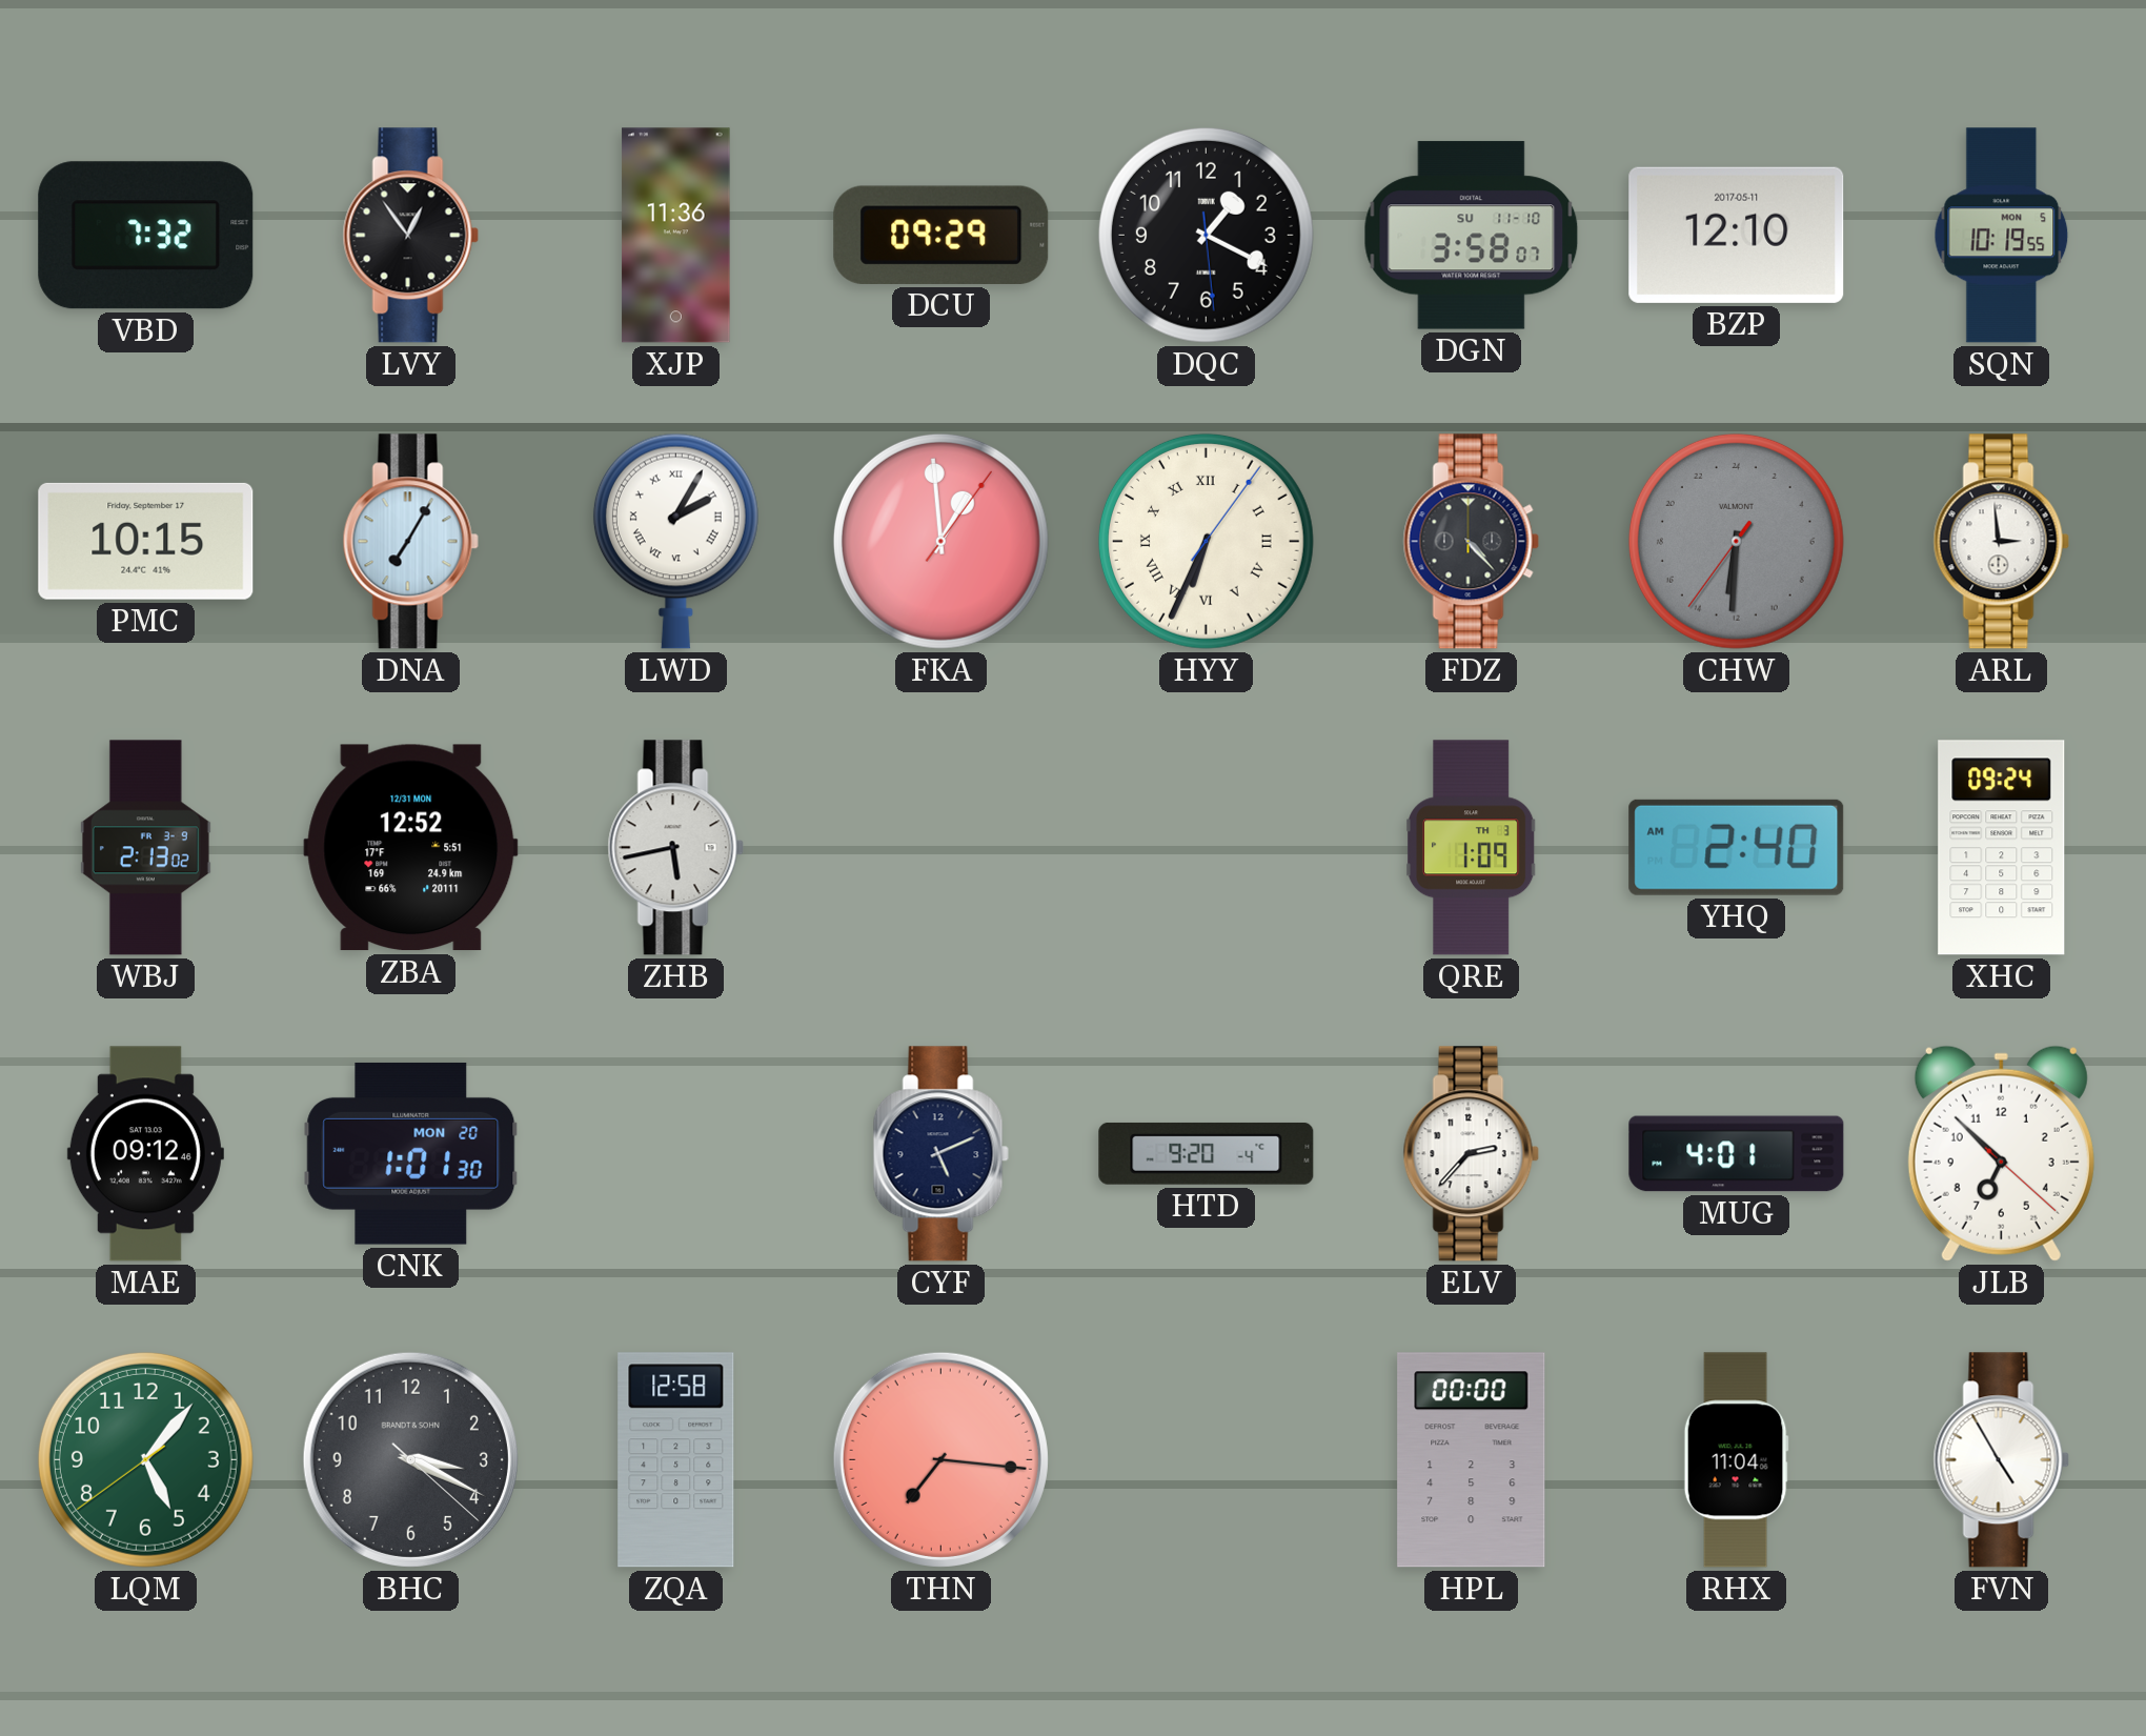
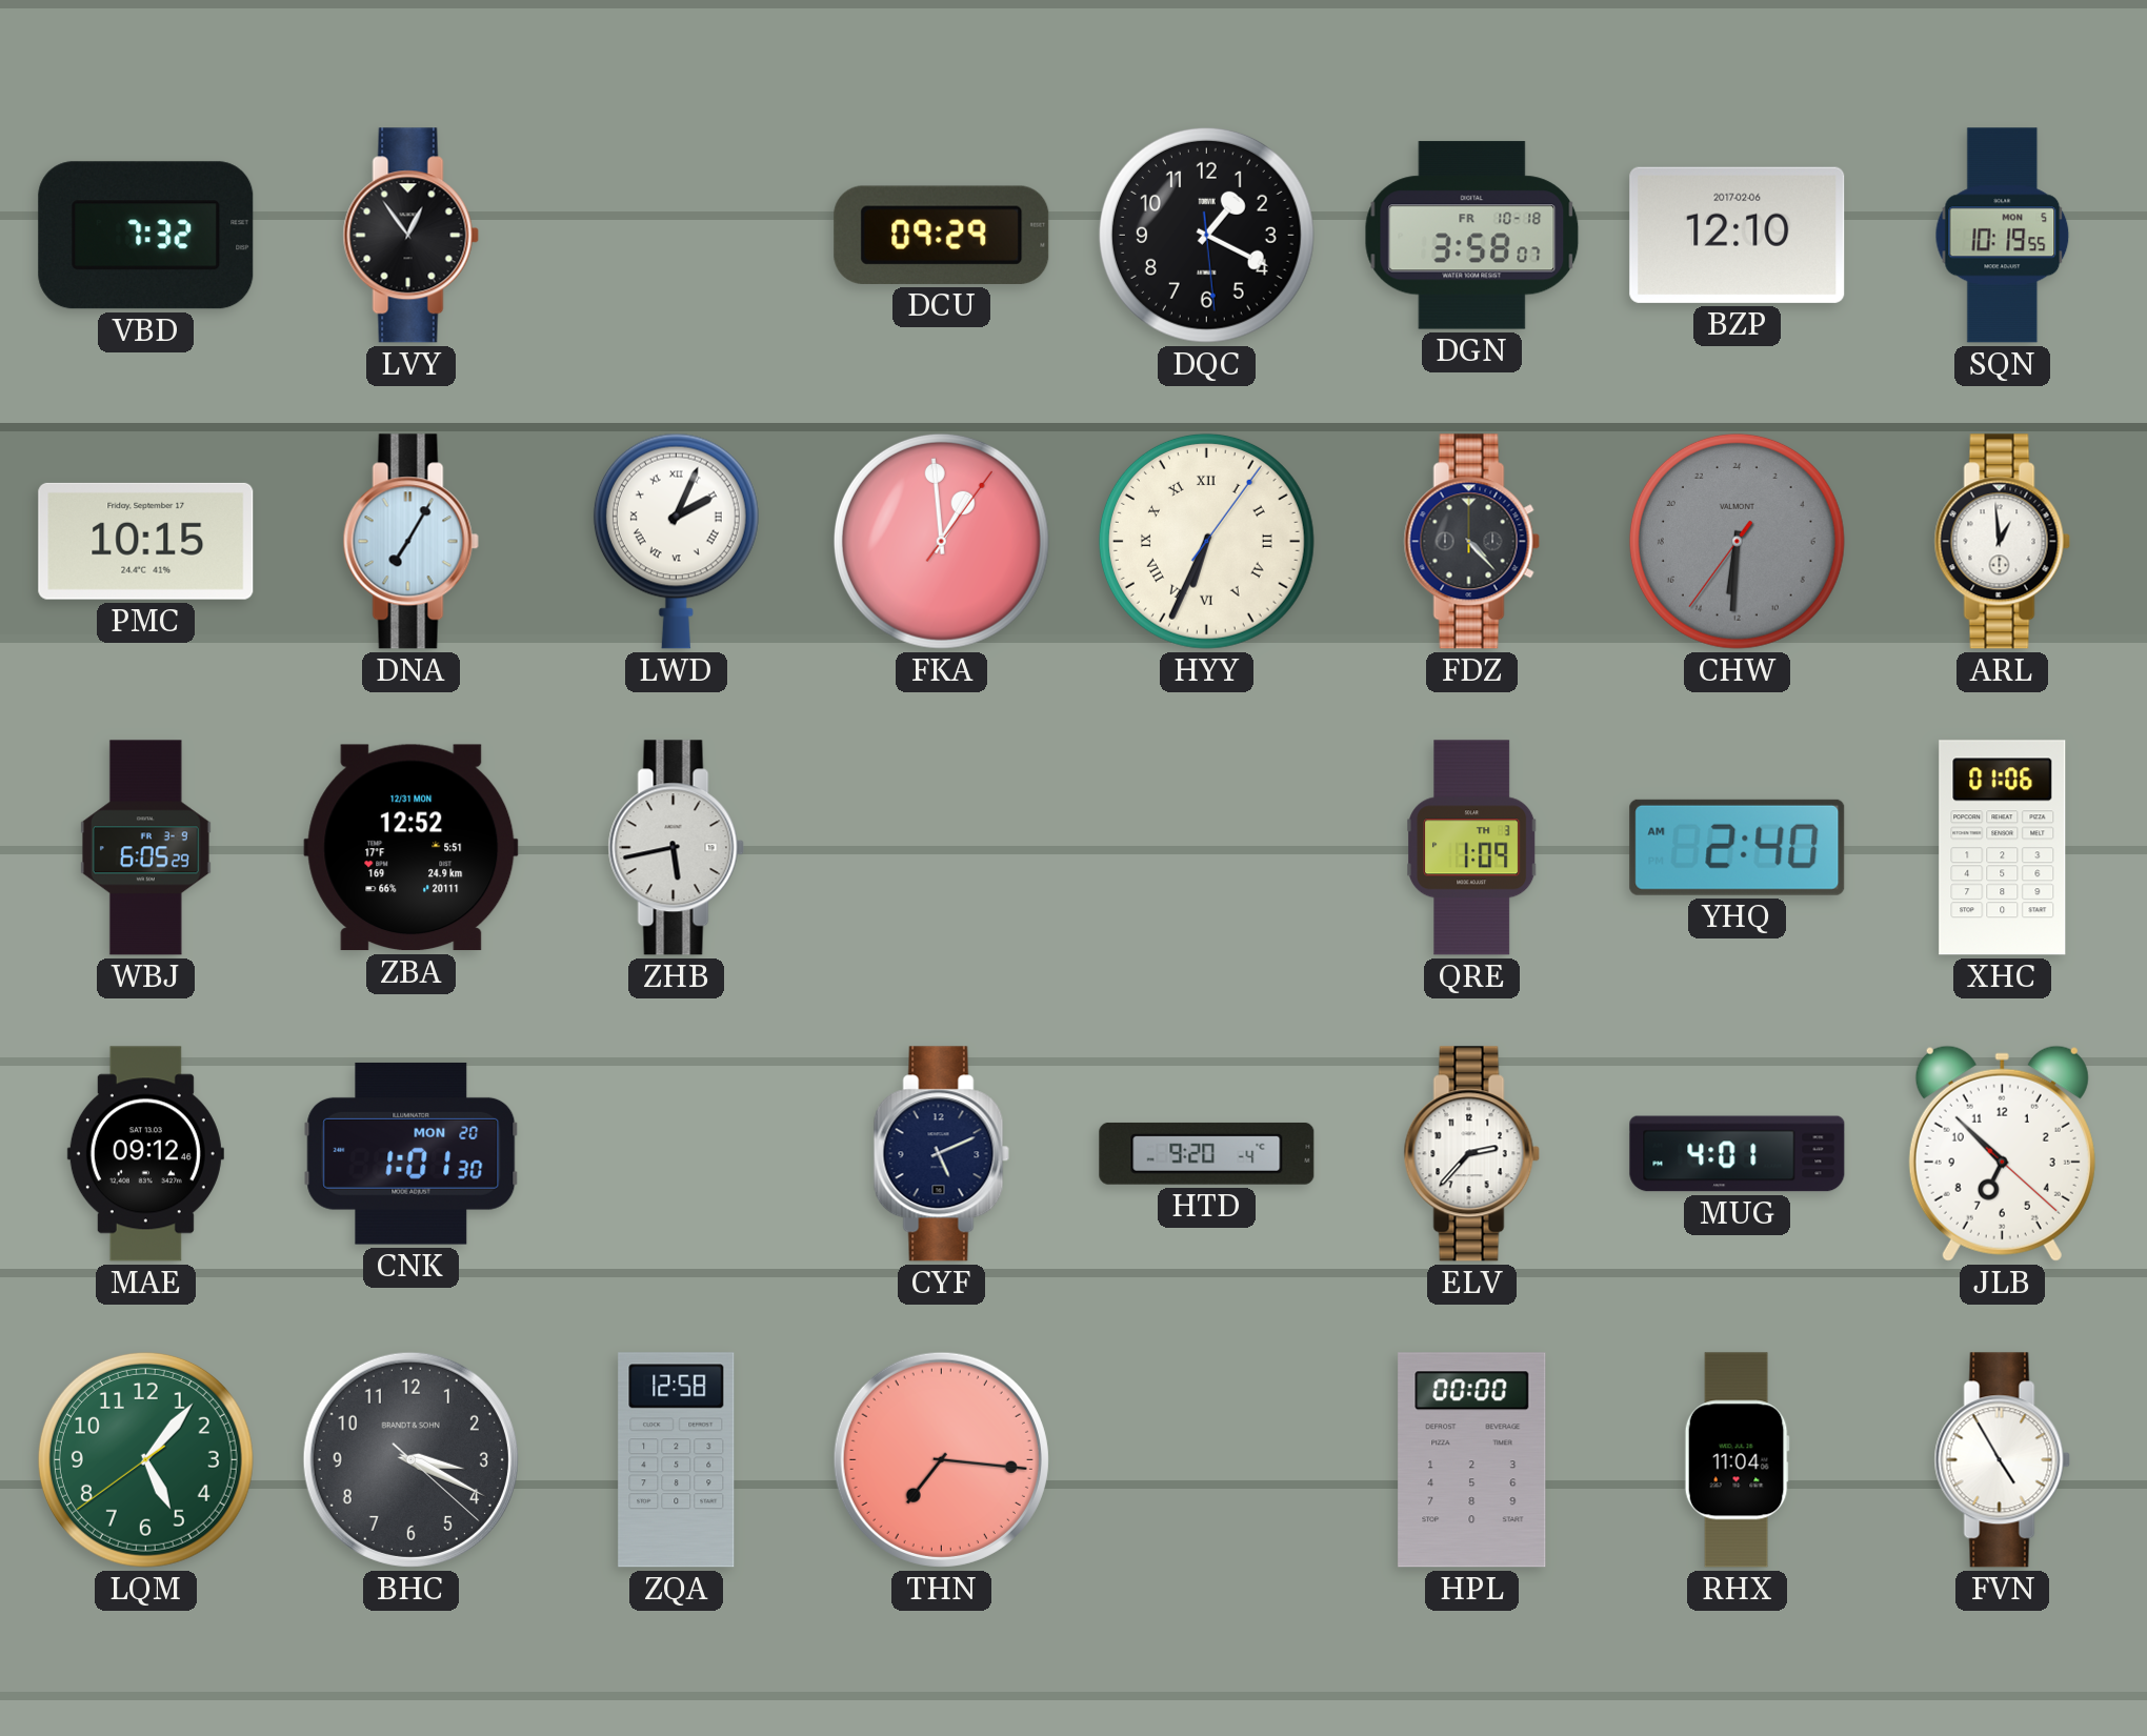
XJP: 11:36 -> none
DGN date: SU 11-10 -> FR 10-18
BZP date: 2017-05-11 -> 2017-02-06
LWD: 2:05 -> 2:04
ARL: 2:59 -> 12:59
WBJ: 2:13 -> 6:05
XHC: 09:24 -> 01:06
